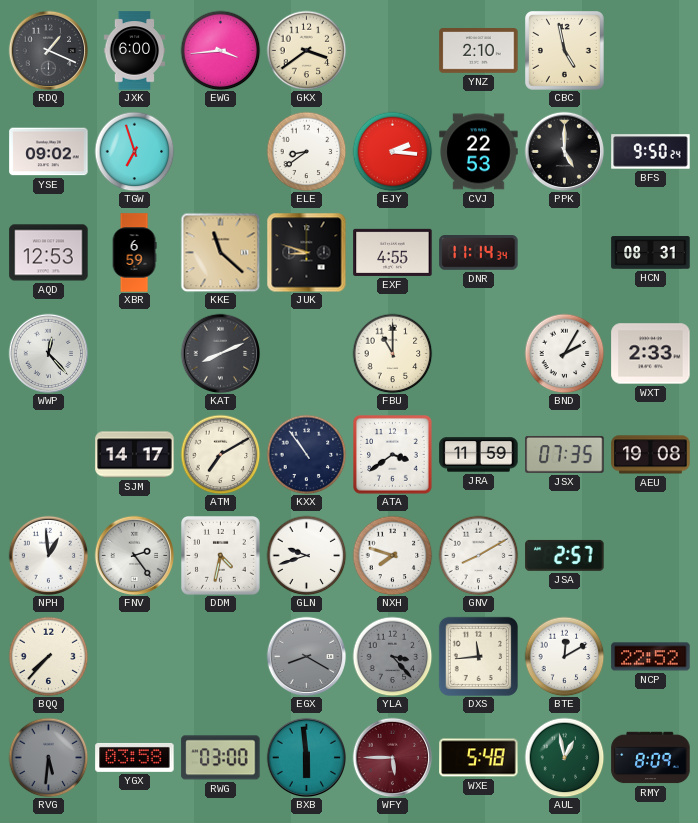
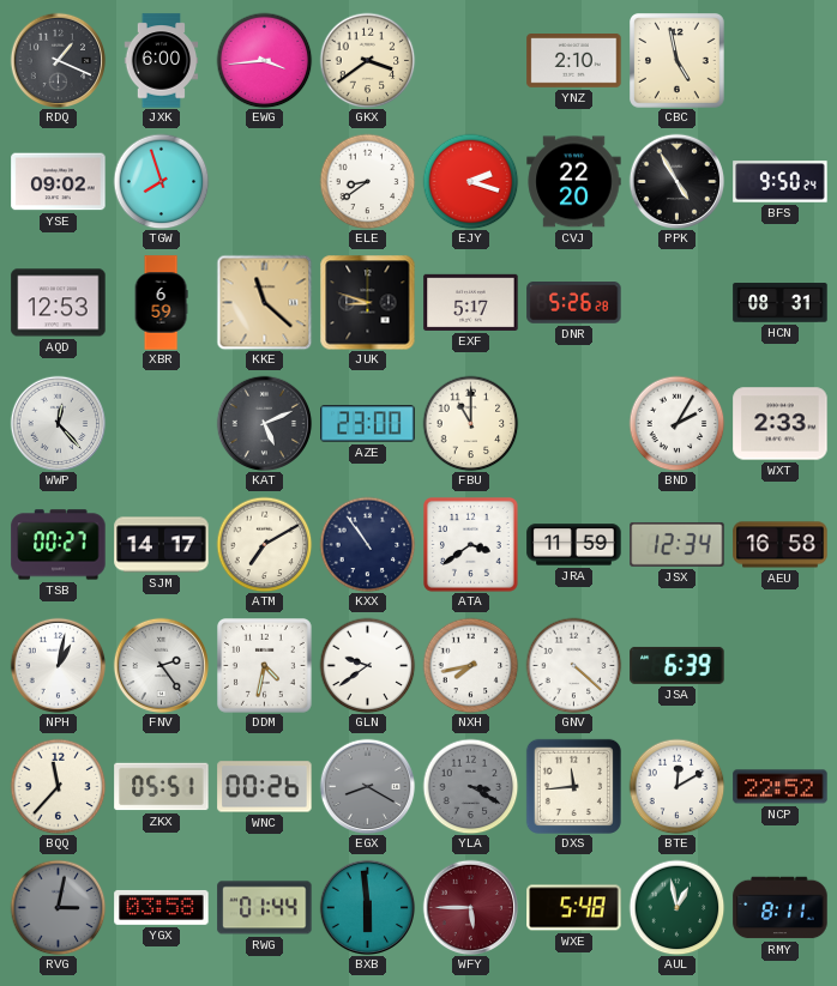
TGW: 6:57 -> 7:57
EJY: 2:16 -> 2:18
CVJ: 22:53 -> 22:20
PPK: 5:00 -> 4:55
EXF: 4:55 -> 5:17
DNR: 11:14 -> 5:26
KAT: 8:11 -> 5:11
AZE: none -> 23:00
TSB: none -> 00:27
JSX: 07:35 -> 12:34
AEU: 19:08 -> 16:58
NPH: 12:59 -> 1:02
GLN: 9:42 -> 9:39
NXH: 7:48 -> 7:43
GNV: 8:10 -> 4:22
JSA: 2:57 -> 6:39
BQQ: 7:37 -> 11:37
ZKX: none -> 05:51
WNC: none -> 00:26
YLA: 3:23 -> 3:20
RVG: 5:31 -> 3:02
RWG: 03:00 -> 01:44
RMY: 8:09 -> 8:11
